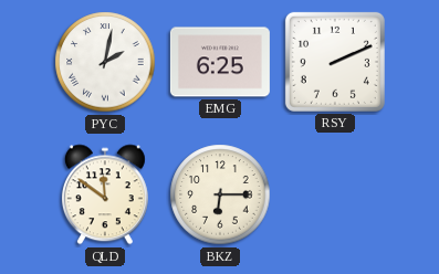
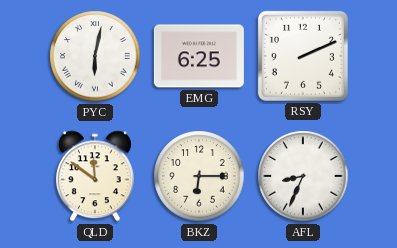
PYC: 2:02 -> 6:02
AFL: none -> 8:34
